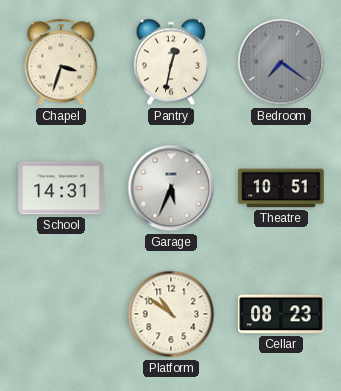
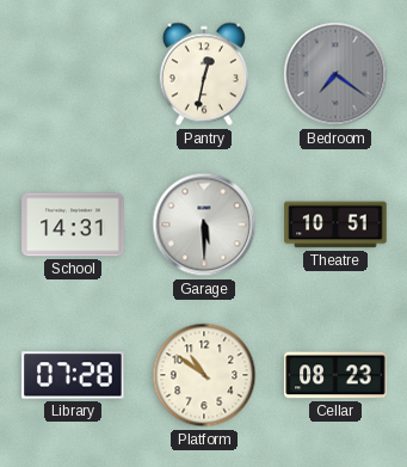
Chapel: 3:33 -> none
Garage: 5:34 -> 5:30
Library: none -> 07:28
